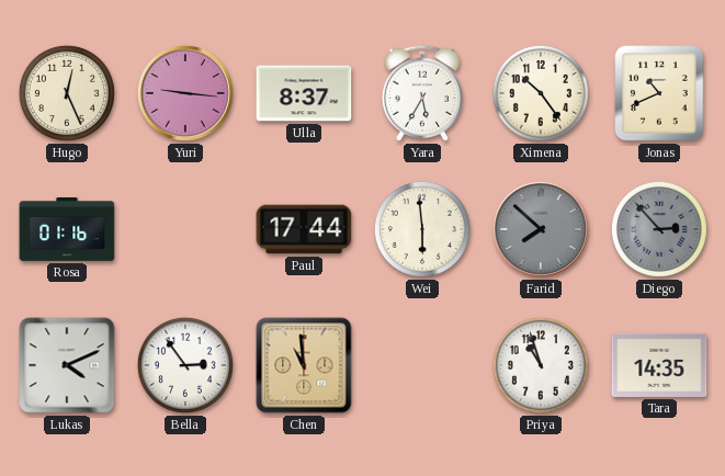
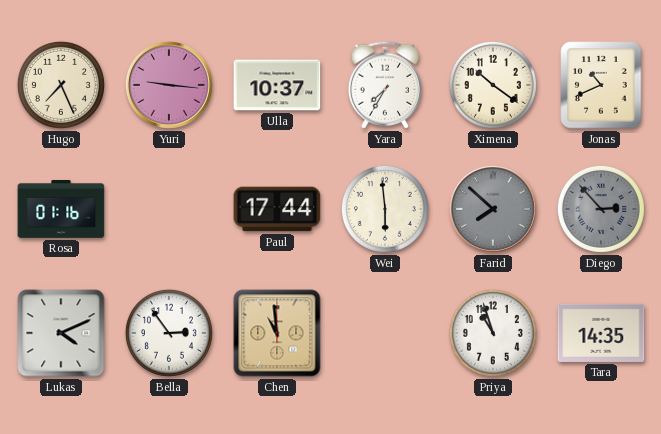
Hugo: 12:26 -> 7:26
Ulla: 8:37 -> 10:37
Yara: 5:35 -> 7:35
Ximena: 10:24 -> 10:21
